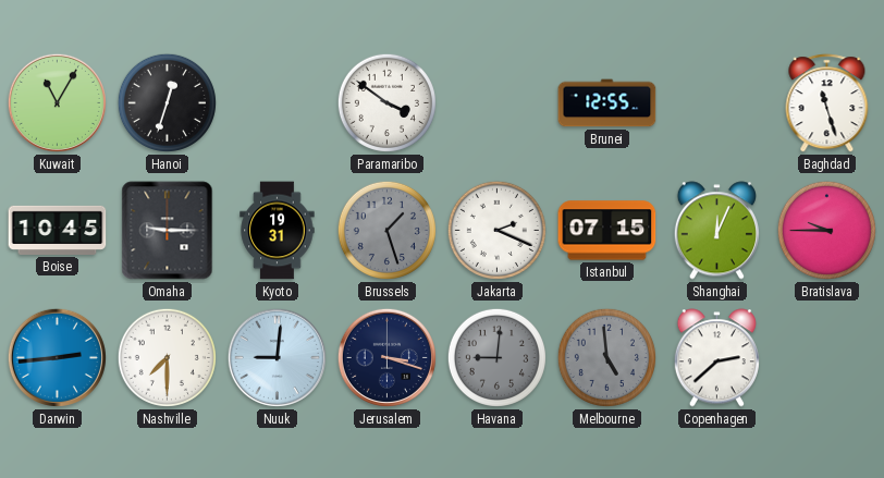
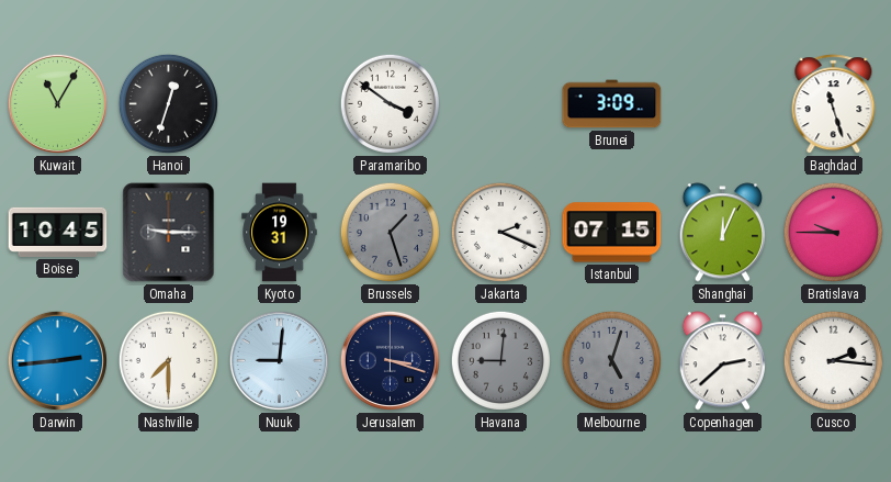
Brunei: 12:55 -> 3:09
Melbourne: 4:59 -> 5:03
Cusco: none -> 2:16
